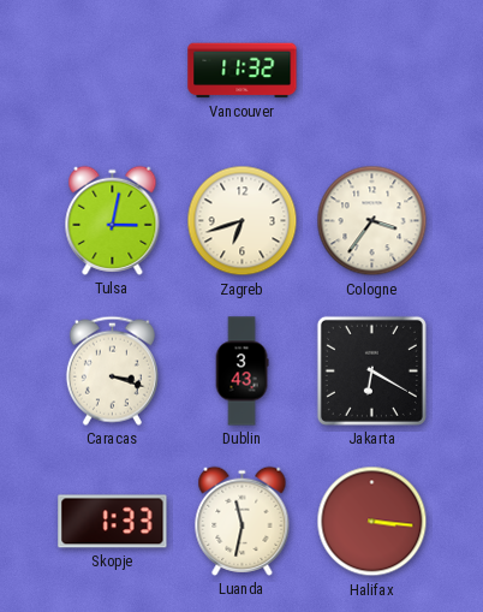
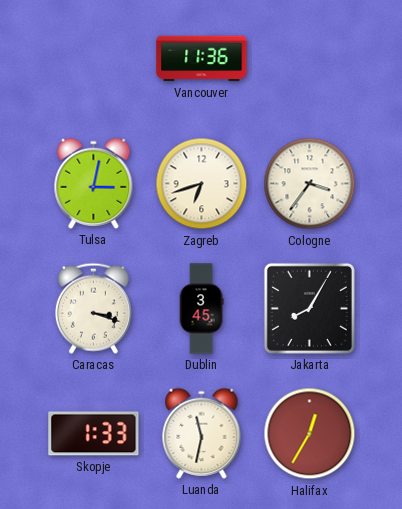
Vancouver: 11:32 -> 11:36
Dublin: 3:43 -> 3:45
Jakarta: 6:20 -> 8:05
Halifax: 3:16 -> 12:35
